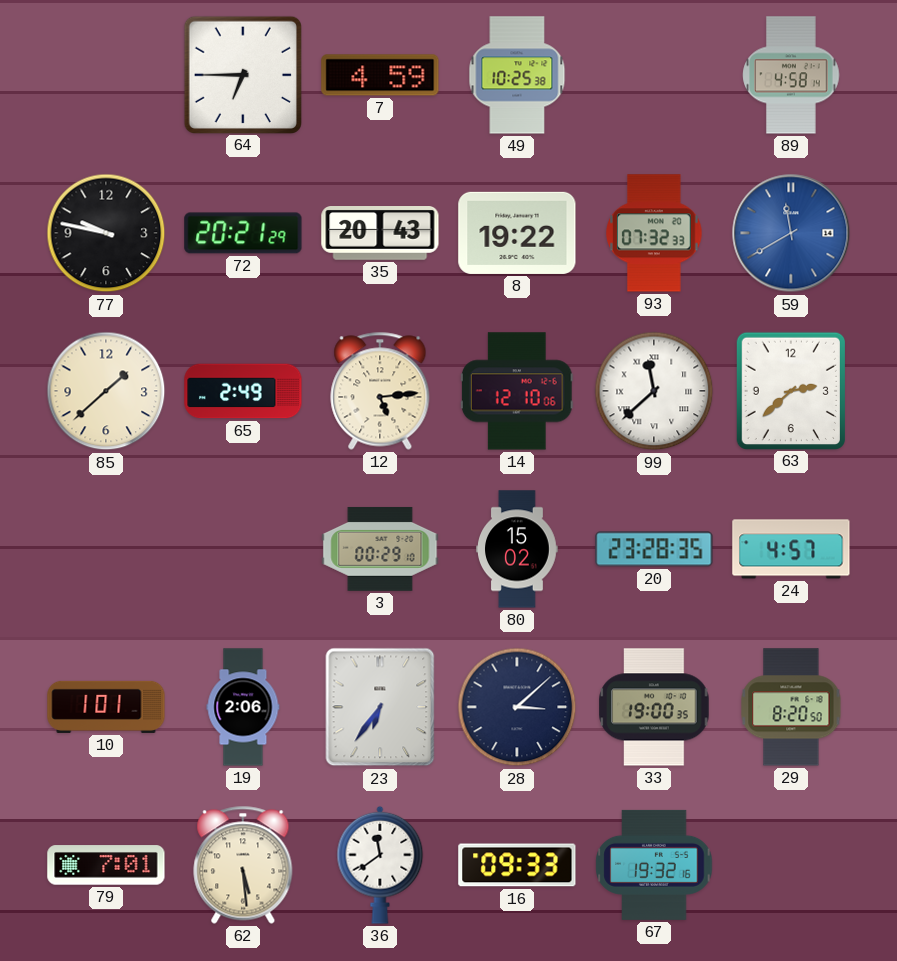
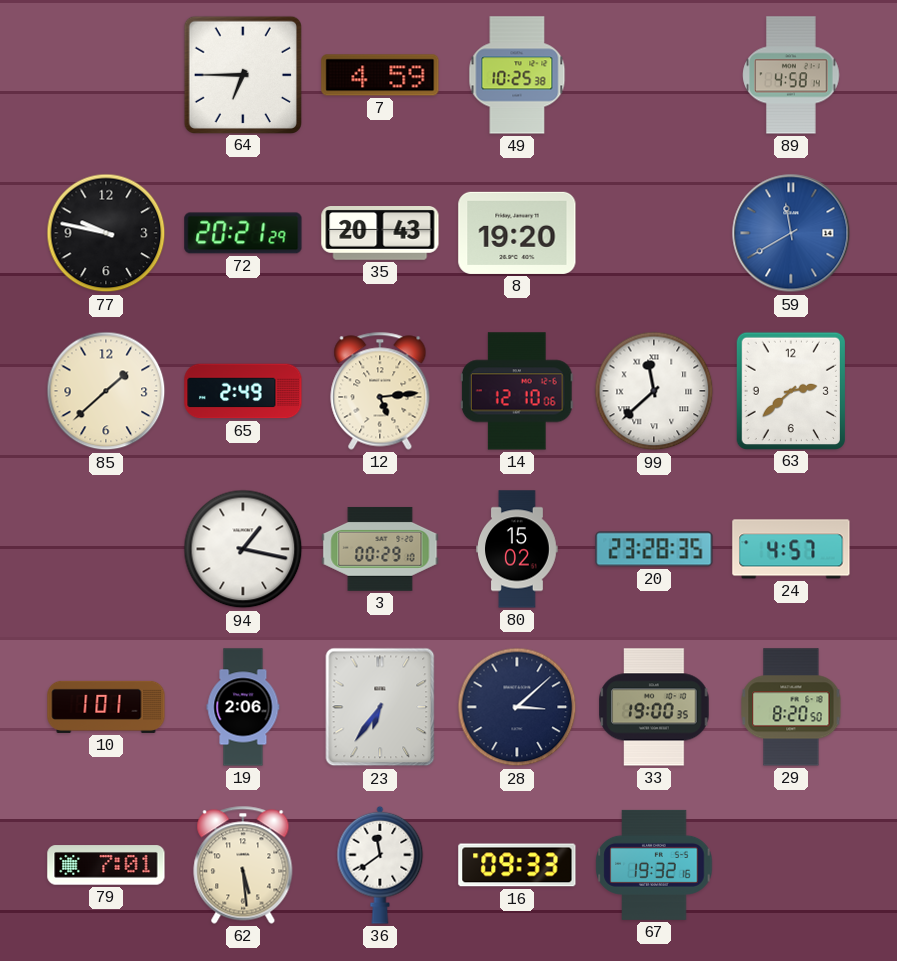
8: 19:22 -> 19:20
93: 07:32 -> none
94: none -> 1:17
